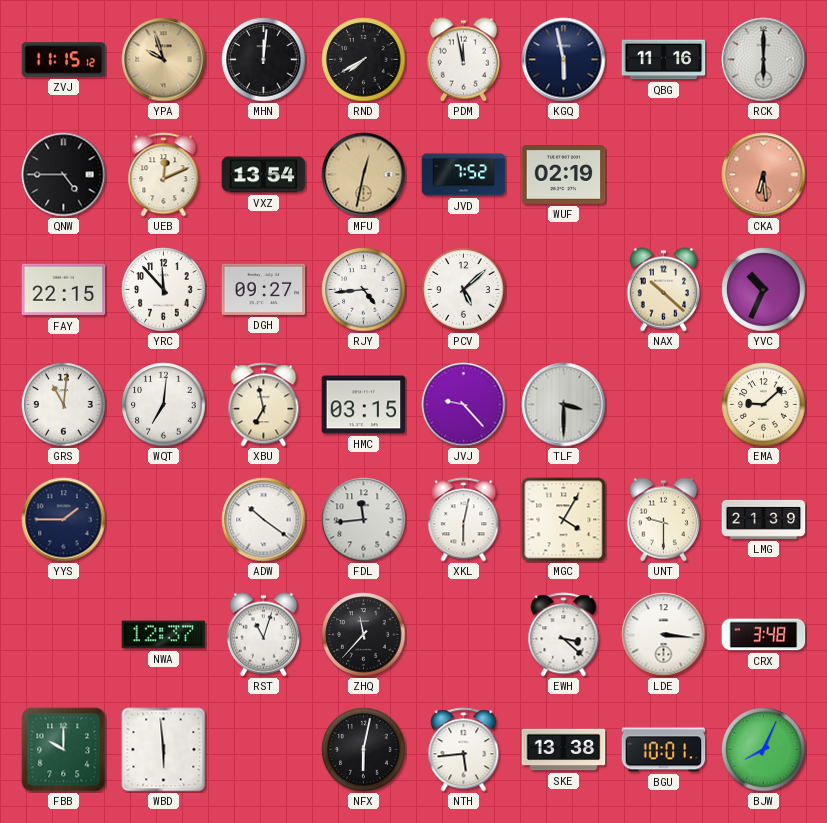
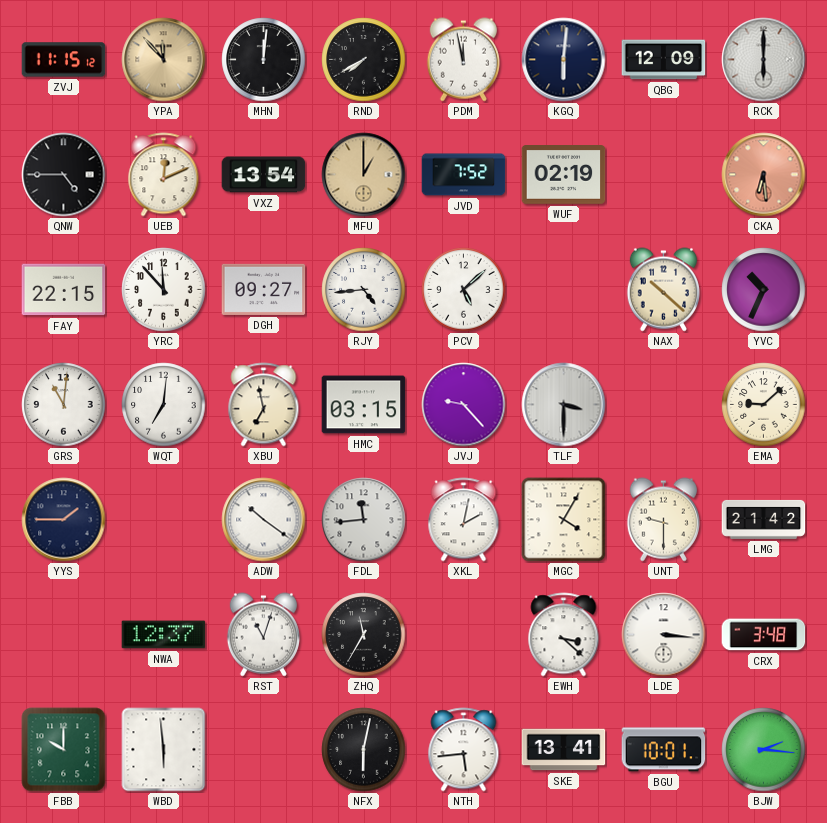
YPA: 9:57 -> 11:53
KGQ: 5:58 -> 6:01
QBG: 11:16 -> 12:09
MFU: 12:32 -> 1:00
XKL: 6:02 -> 2:02
LMG: 21:39 -> 21:42
ZHQ: 11:37 -> 11:35
SKE: 13:38 -> 13:41
BJW: 8:04 -> 2:16
